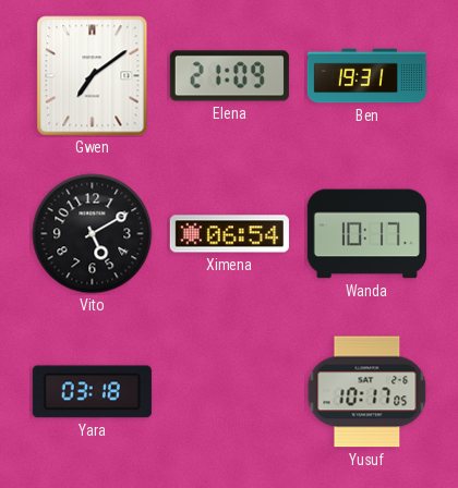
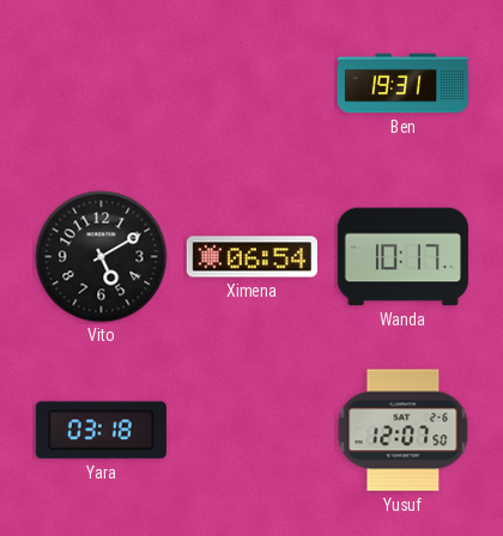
Gwen: 7:09 -> none
Elena: 21:09 -> none
Yusuf: 10:17 -> 12:07
